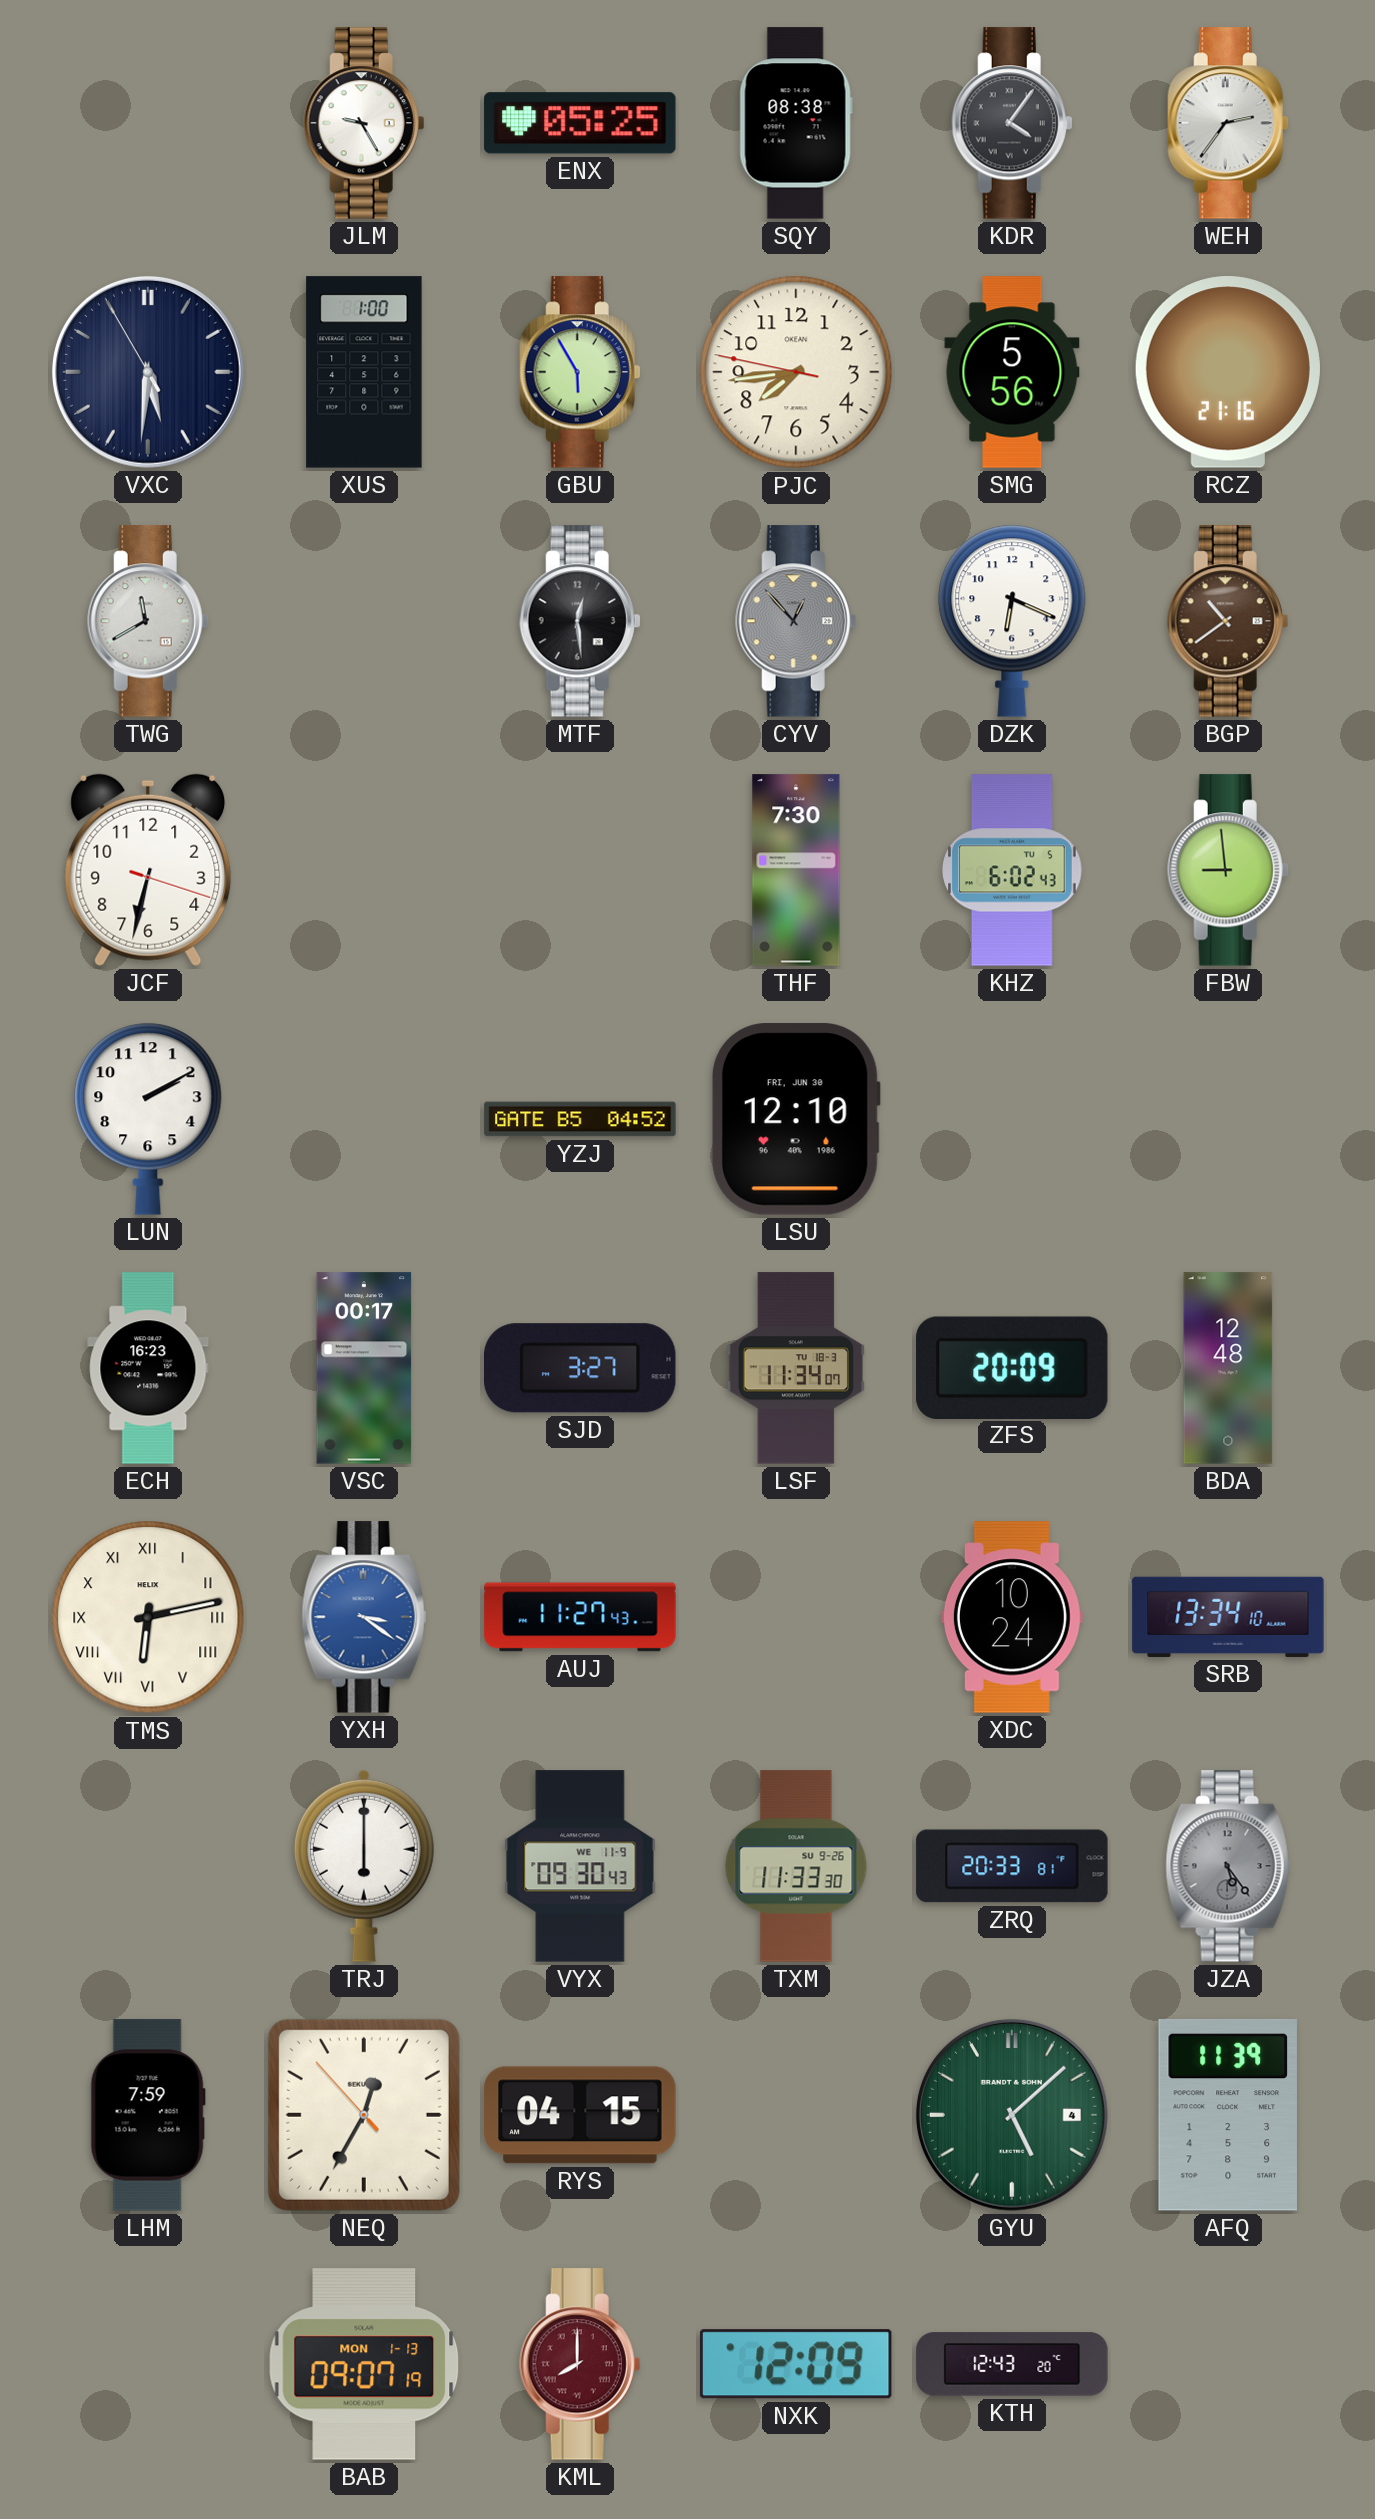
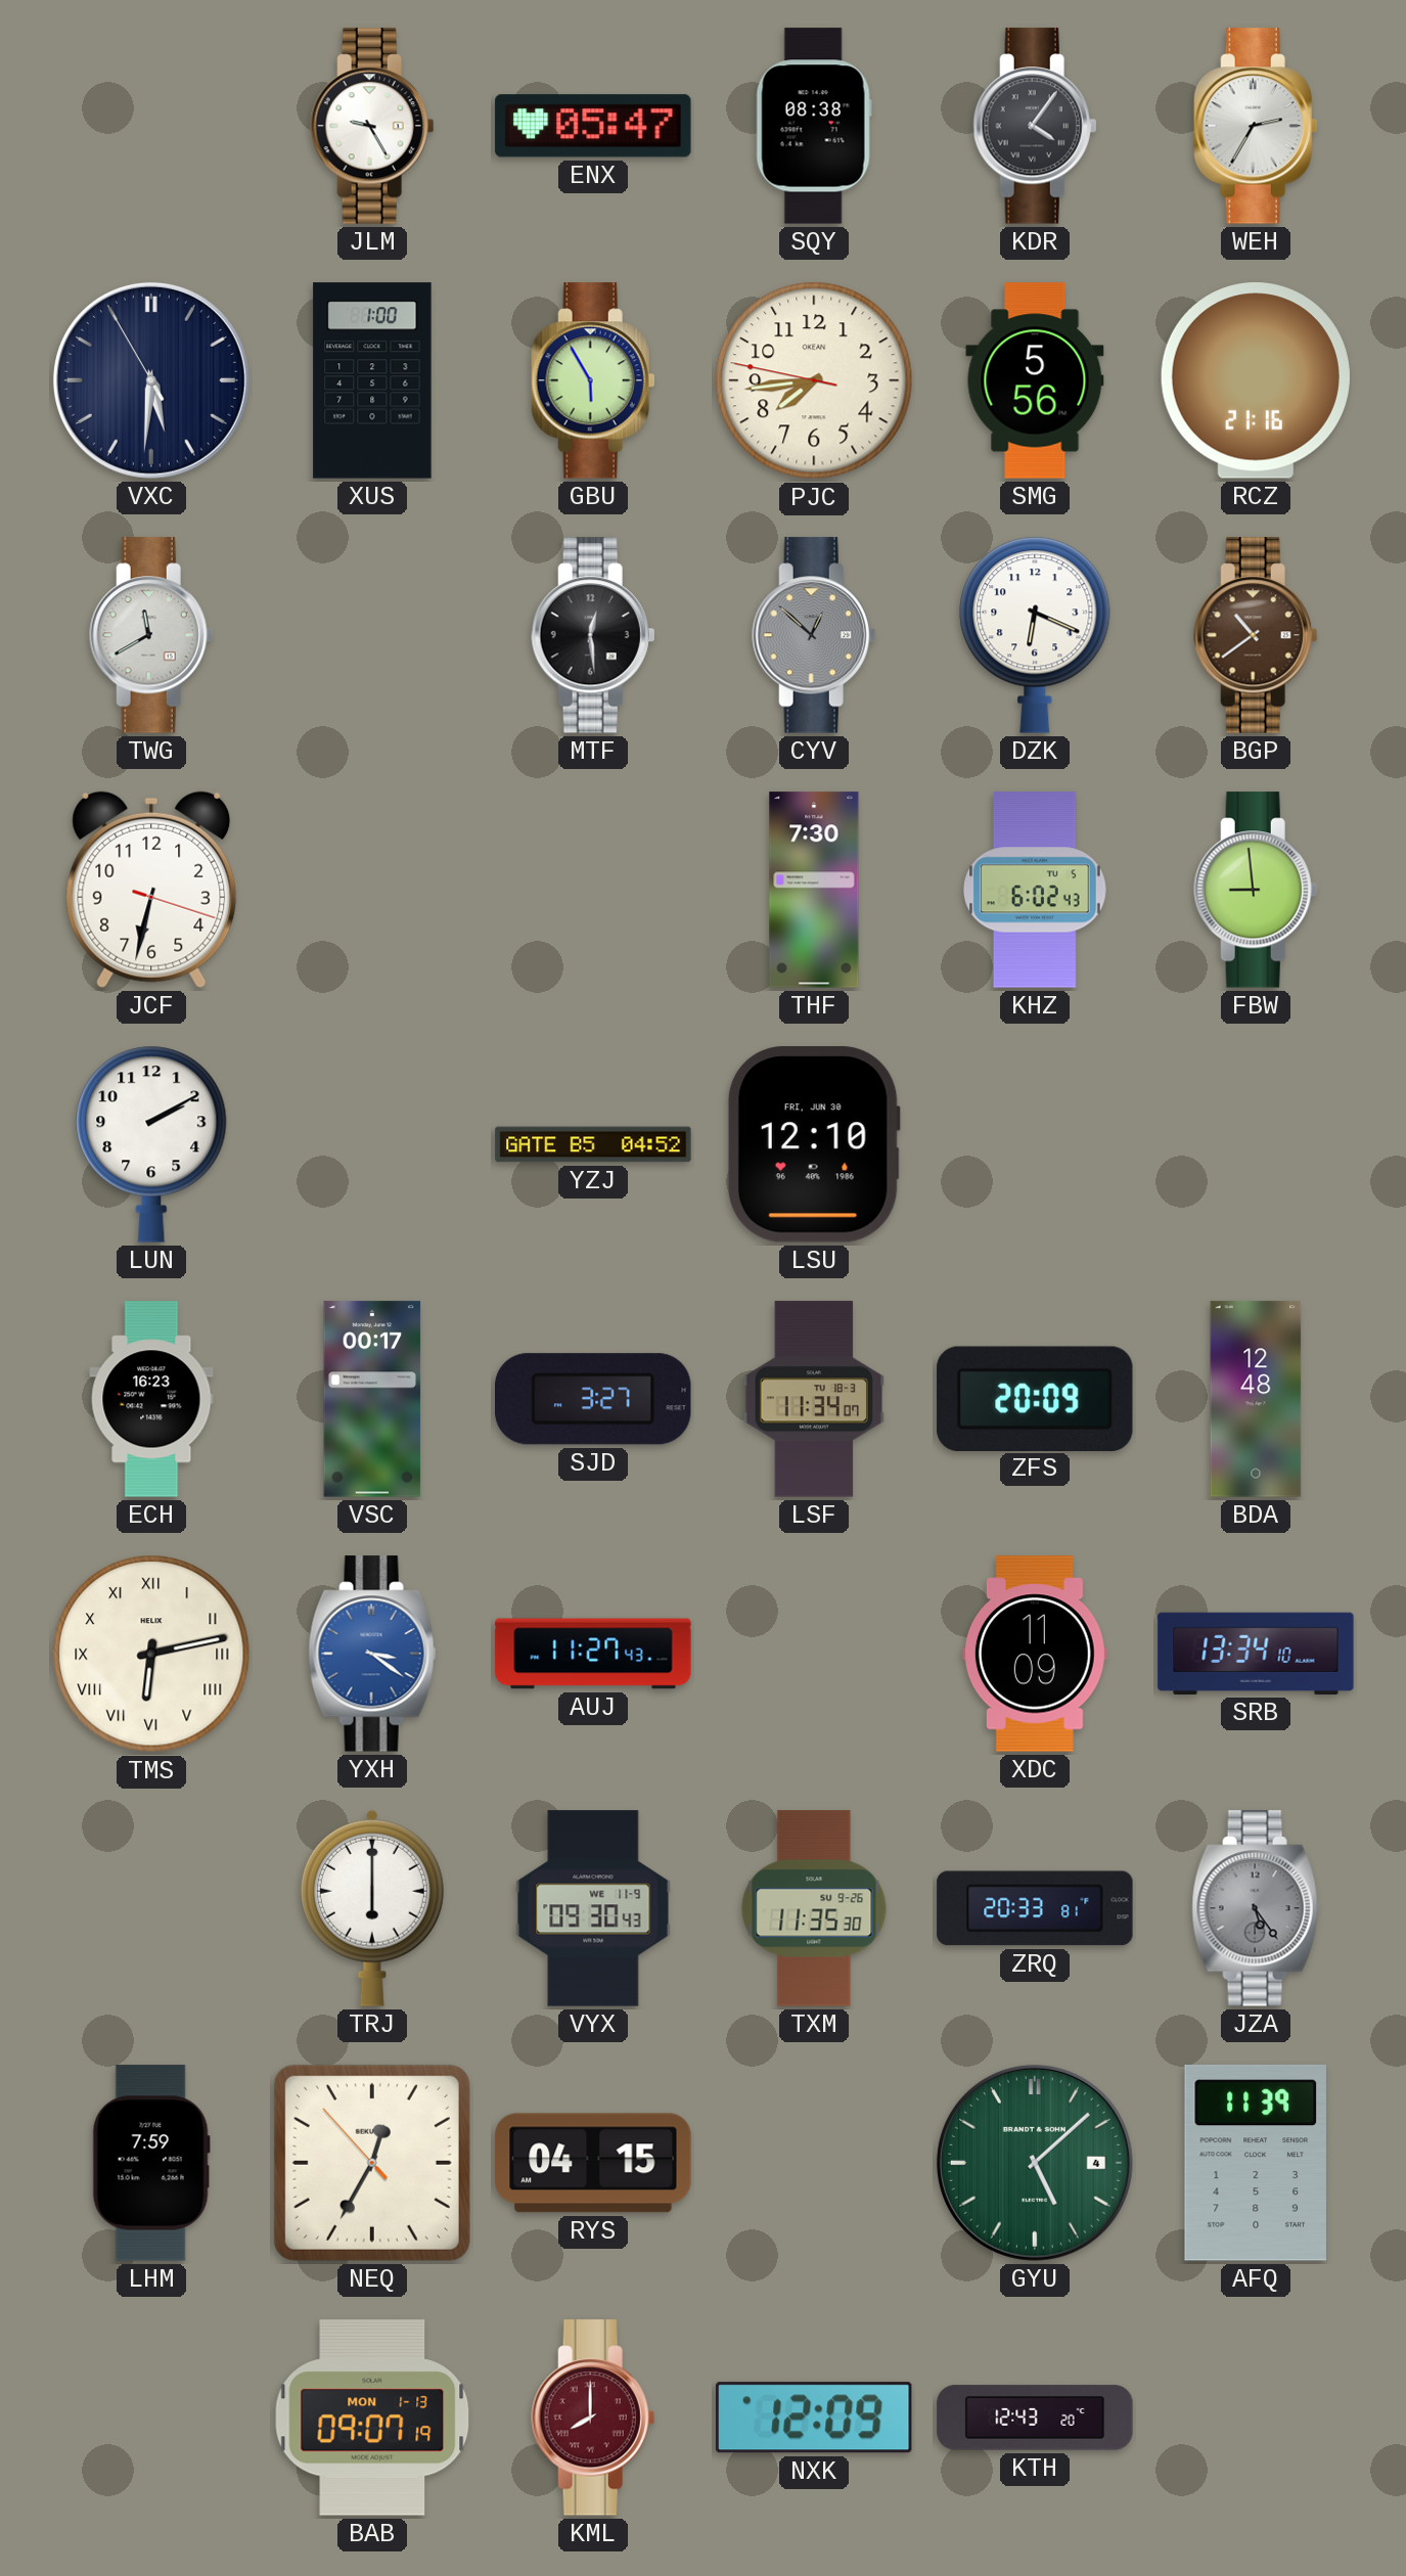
ENX: 05:25 -> 05:47
WEH: 2:36 -> 2:35
CYV: 12:53 -> 12:52
XDC: 10:24 -> 11:09
TXM: 11:33 -> 11:35
